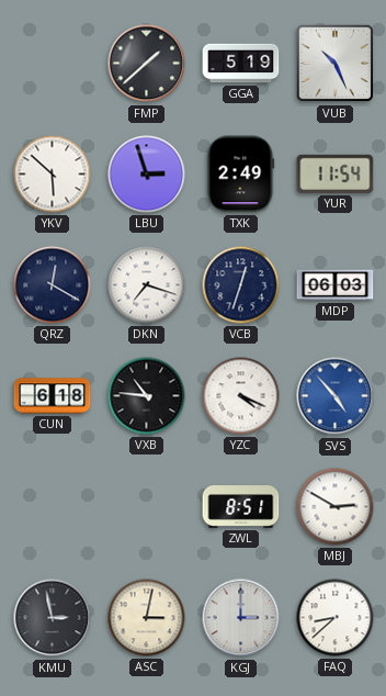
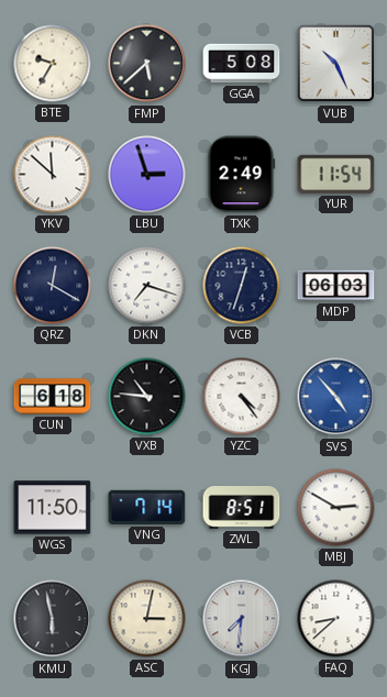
BTE: none -> 9:35
FMP: 1:38 -> 5:38
GGA: 5:19 -> 5:08
YKV: 5:52 -> 11:52
YZC: 4:19 -> 4:24
WGS: none -> 11:50
VNG: none -> 7:14
KMU: 2:58 -> 5:58
KGJ: 3:00 -> 7:31
